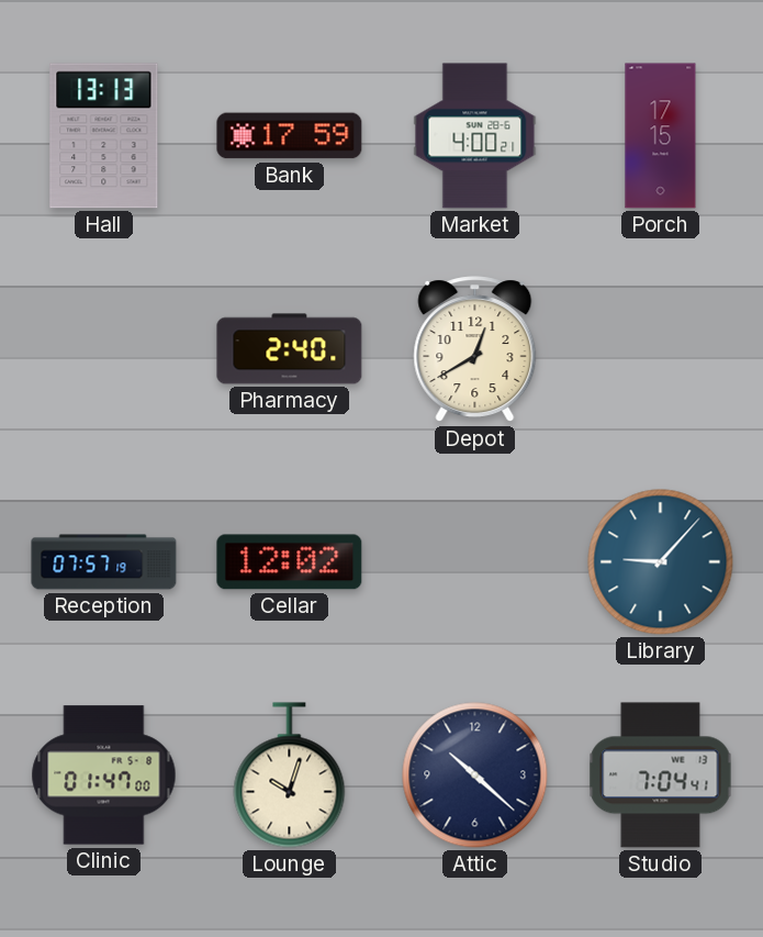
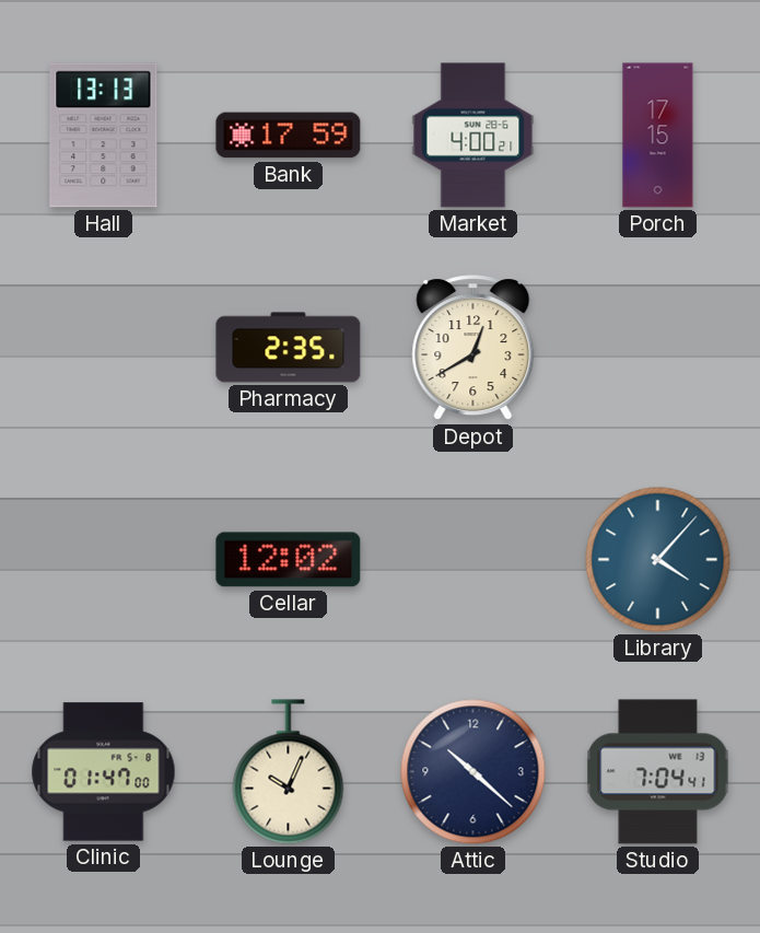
Pharmacy: 2:40 -> 2:35
Reception: 07:57 -> none
Library: 9:07 -> 4:07
Lounge: 10:03 -> 10:04
